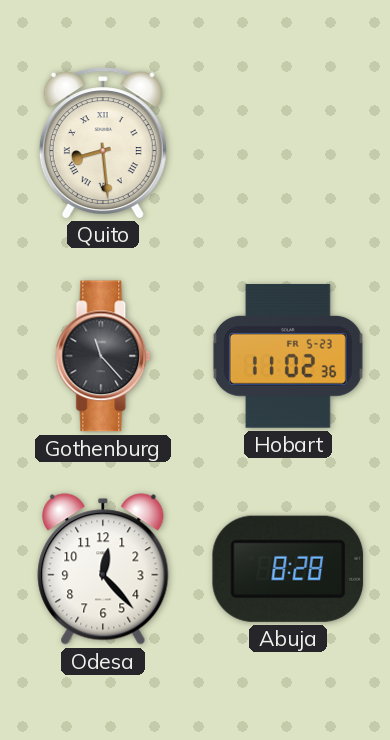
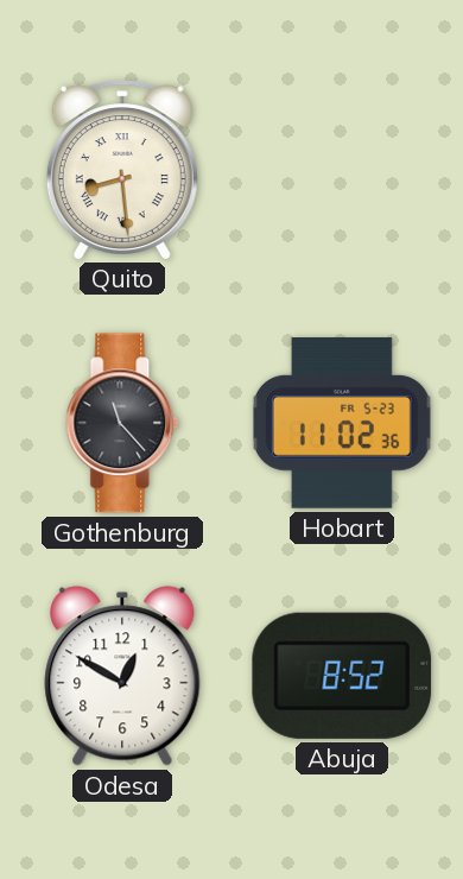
Odesa: 12:23 -> 12:50
Abuja: 8:28 -> 8:52
